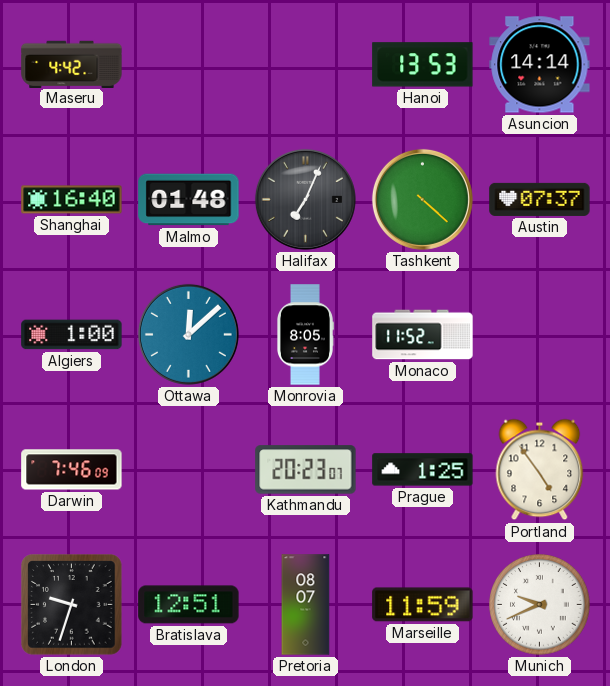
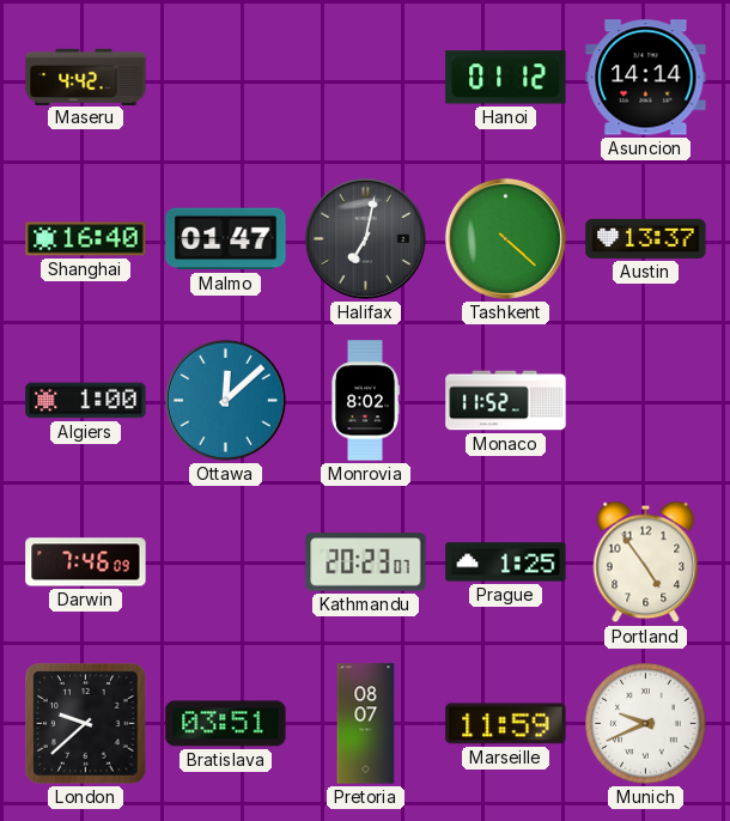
Hanoi: 13:53 -> 01:12
Malmo: 01:48 -> 01:47
Halifax: 7:04 -> 7:02
Austin: 07:37 -> 13:37
Monrovia: 8:05 -> 8:02
London: 9:33 -> 9:38
Bratislava: 12:51 -> 03:51
